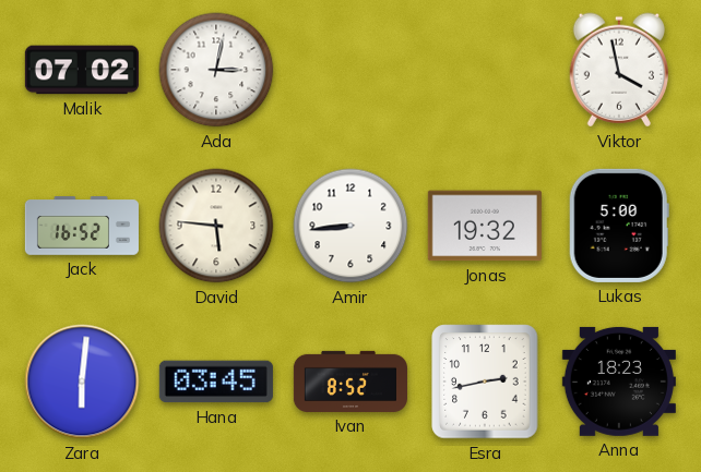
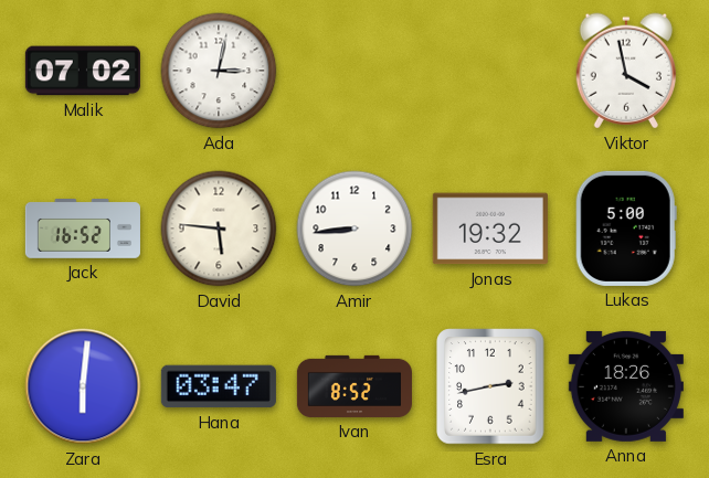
Hana: 03:45 -> 03:47
Anna: 18:23 -> 18:26
